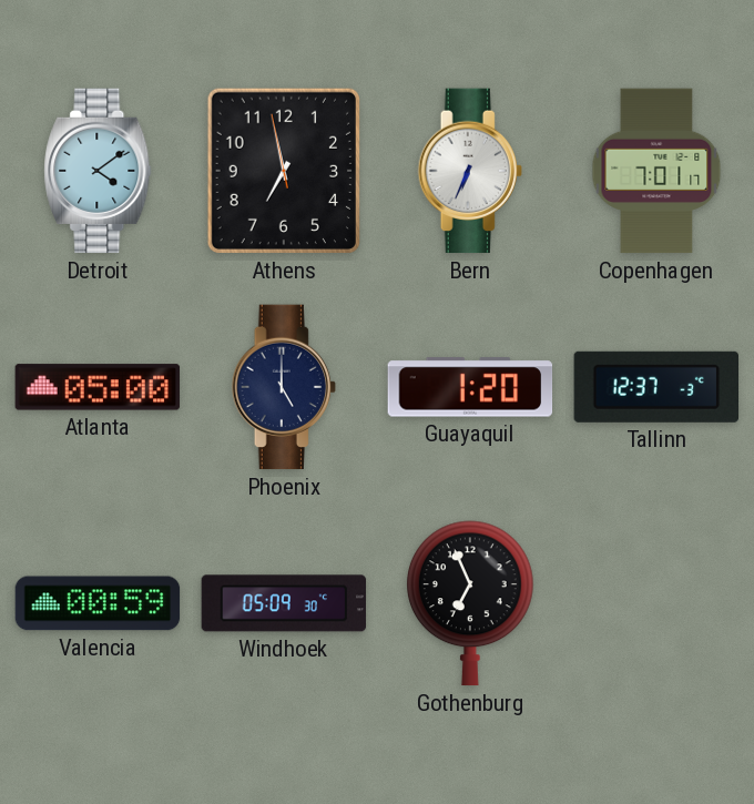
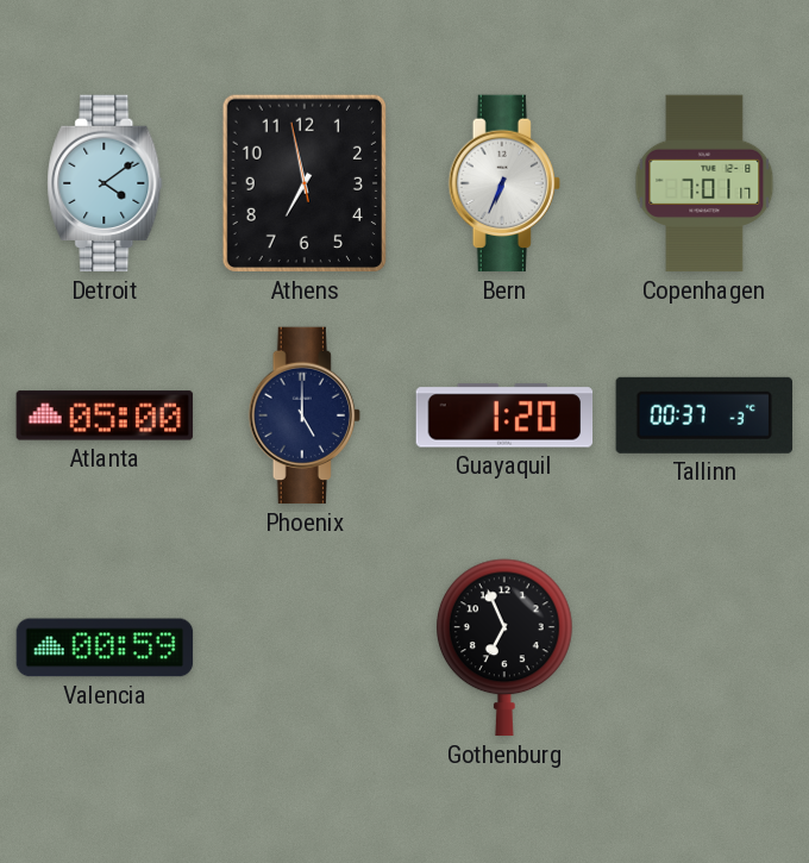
Tallinn: 12:37 -> 00:37
Windhoek: 05:09 -> none
